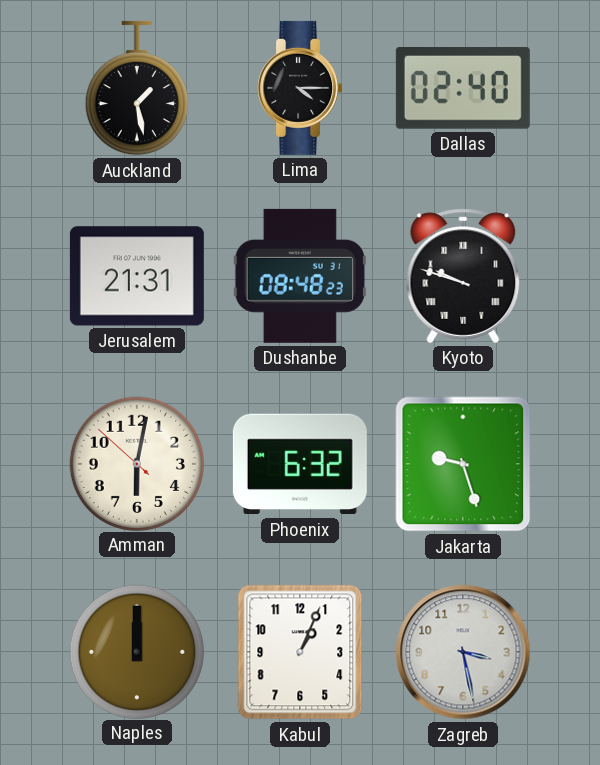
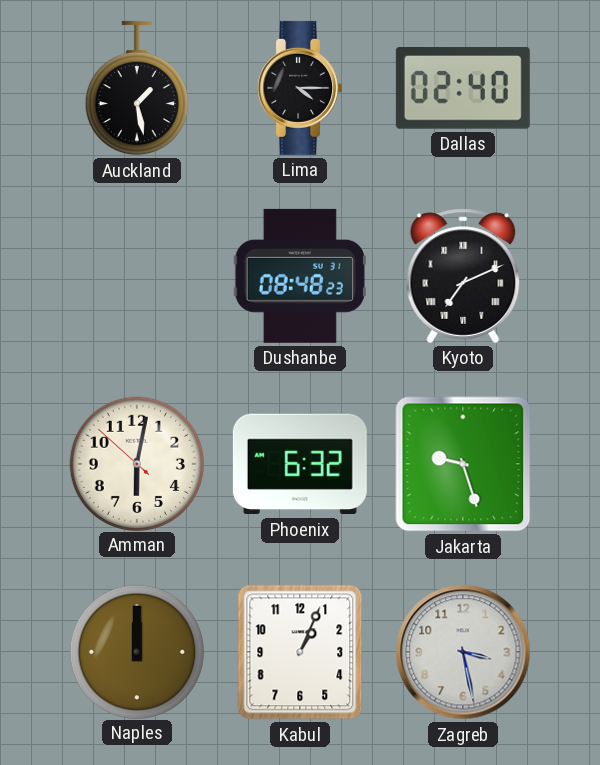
Jerusalem: 21:31 -> none
Kyoto: 9:48 -> 7:11
